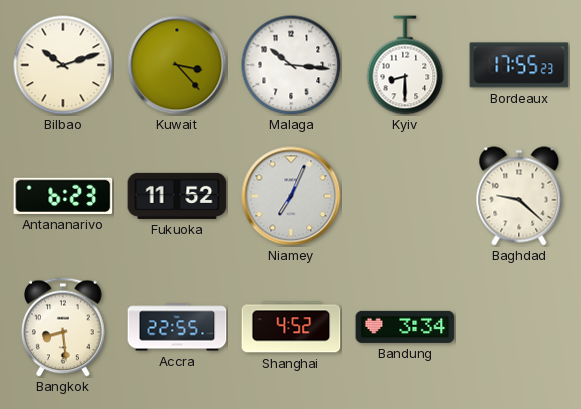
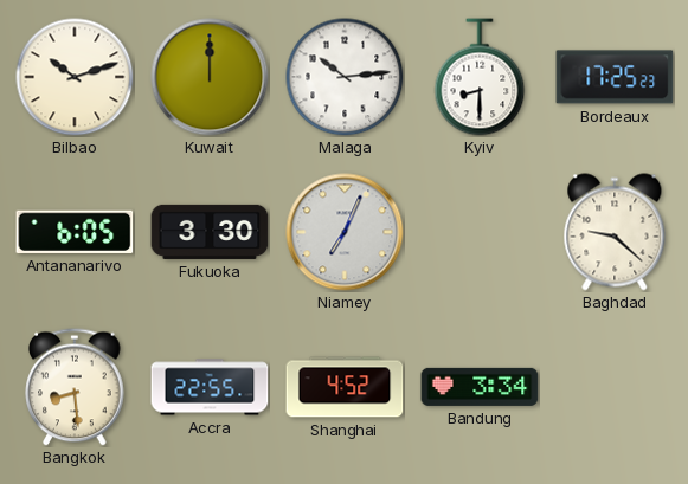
Kuwait: 3:23 -> 12:00
Malaga: 10:16 -> 10:14
Bordeaux: 17:55 -> 17:25
Antananarivo: 6:23 -> 6:05
Fukuoka: 11:52 -> 3:30
